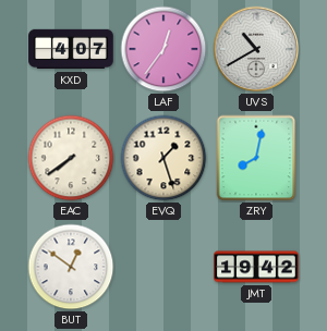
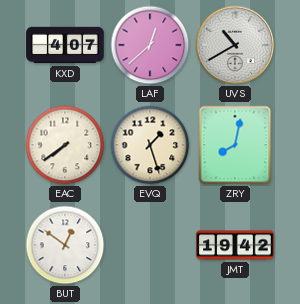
LAF: 12:36 -> 12:38
